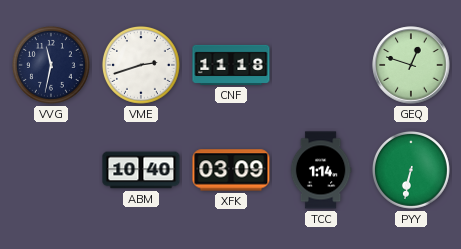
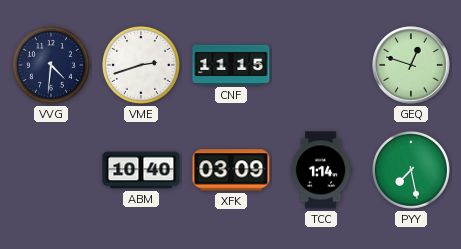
VVG: 11:32 -> 4:31
CNF: 11:18 -> 11:15
PYY: 6:32 -> 7:28
